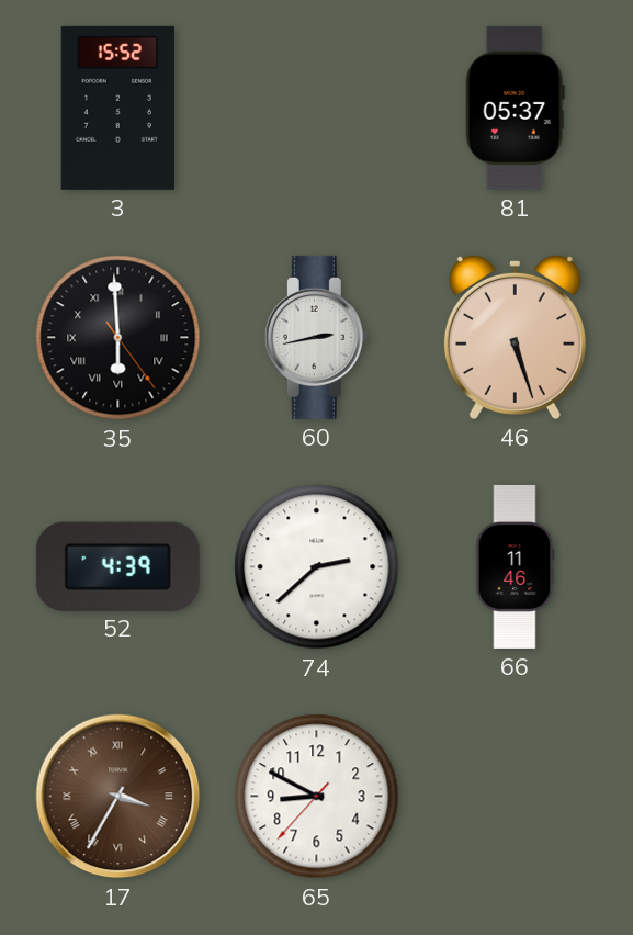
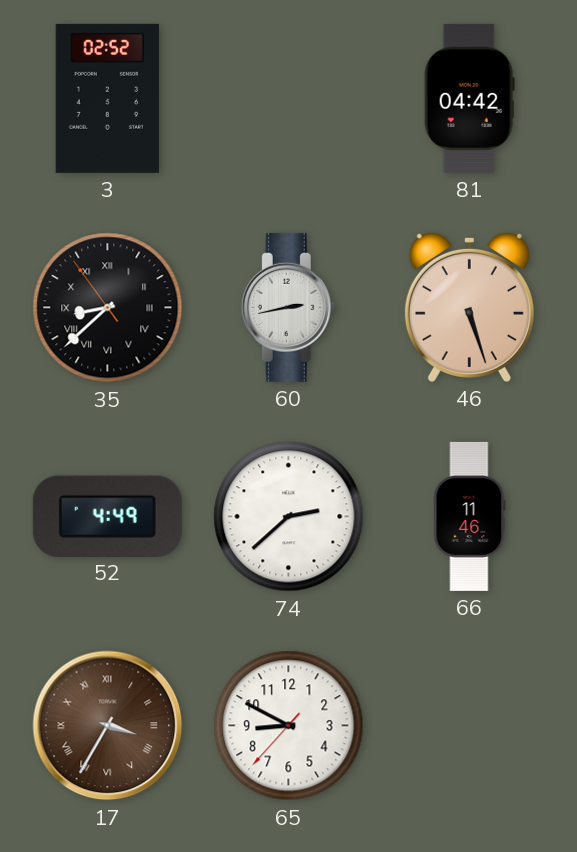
3: 15:52 -> 02:52
81: 05:37 -> 04:42
35: 5:59 -> 8:37
52: 4:39 -> 4:49
